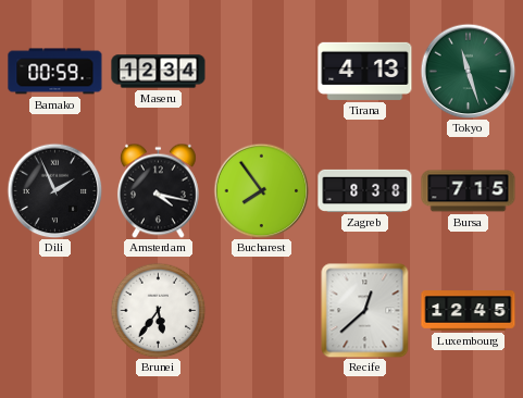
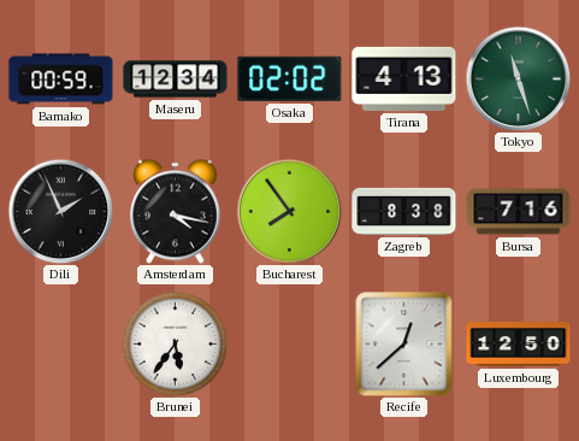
Osaka: none -> 02:02
Bursa: 7:15 -> 7:16
Luxembourg: 12:45 -> 12:50
